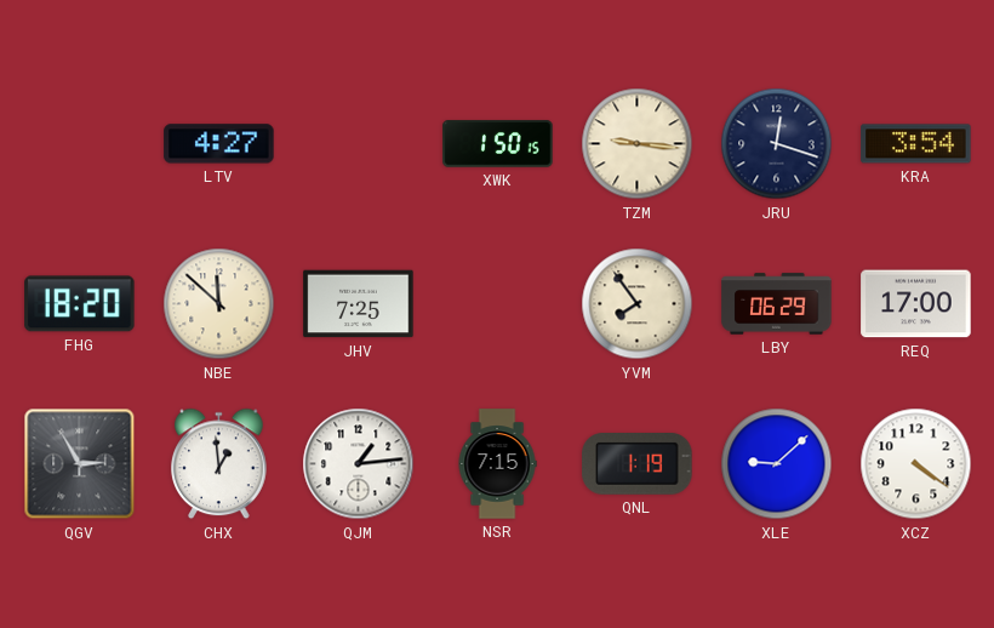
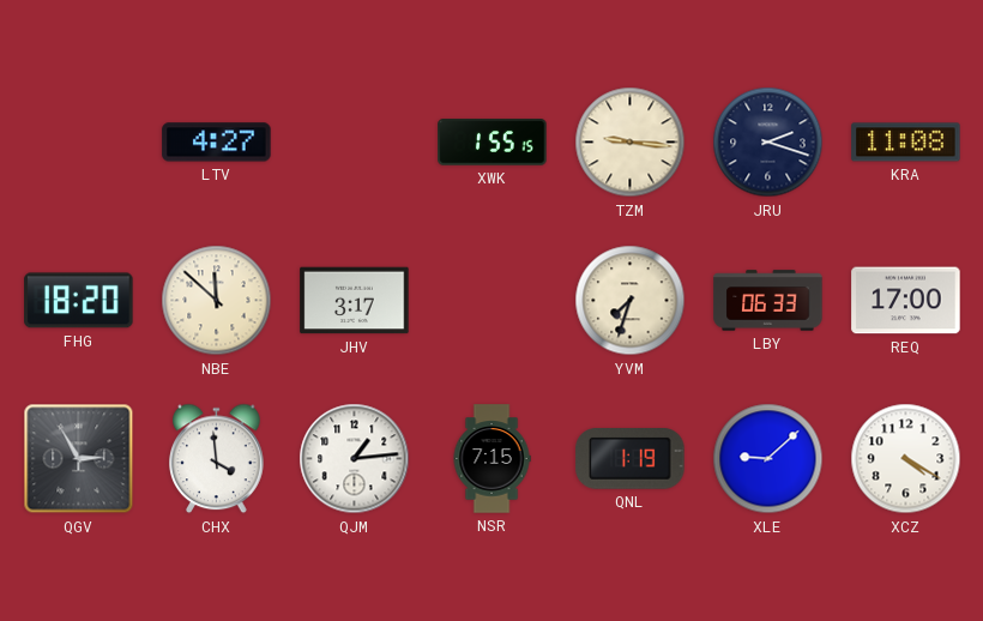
XWK: 1:50 -> 1:55
JRU: 12:18 -> 2:18
KRA: 3:54 -> 11:08
JHV: 7:25 -> 3:17
YVM: 7:54 -> 7:33
LBY: 06:29 -> 06:33
CHX: 12:59 -> 3:59
XCZ: 4:21 -> 4:20
